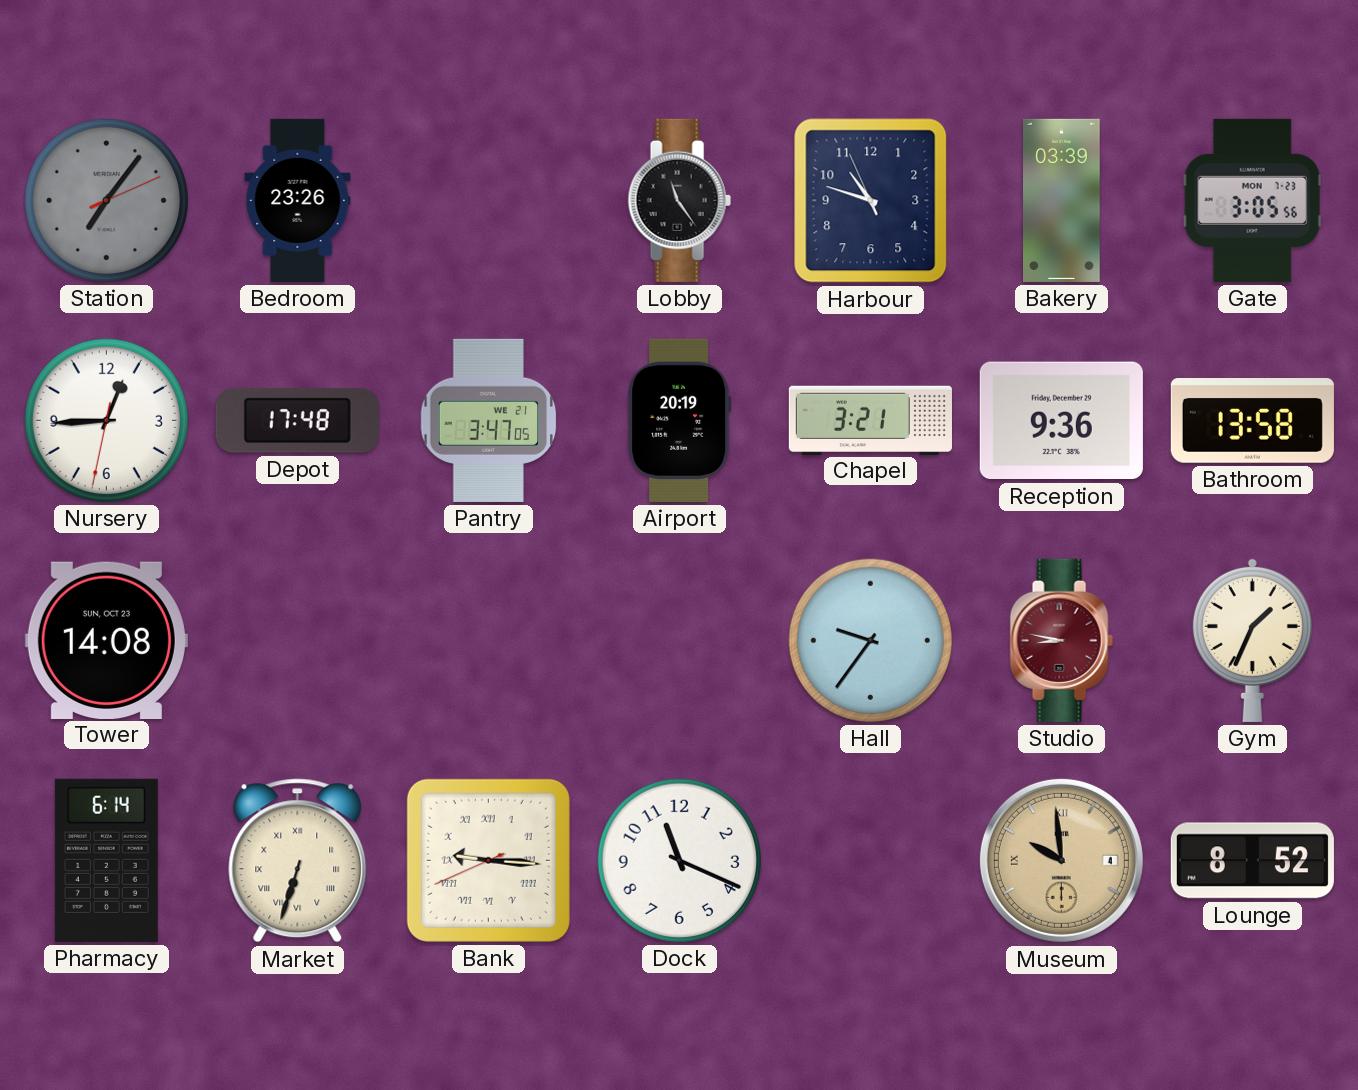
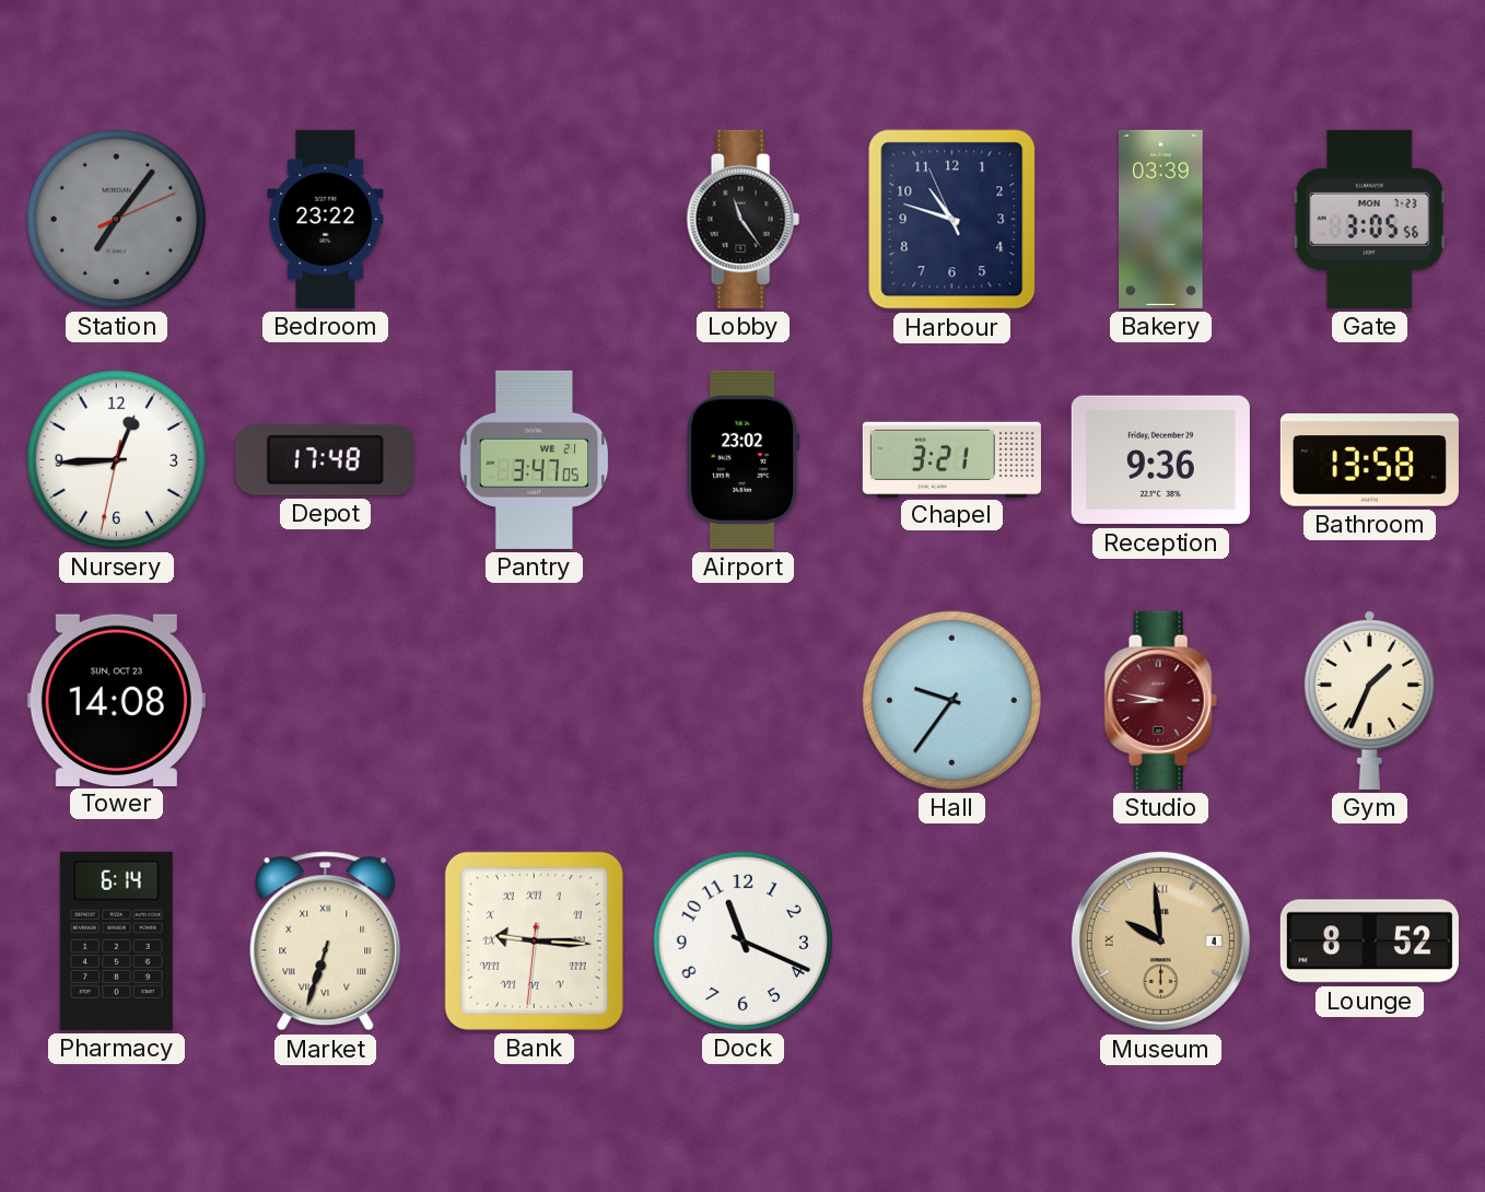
Bedroom: 23:26 -> 23:22
Airport: 20:19 -> 23:02
Bank: 9:15:41 -> 9:15:31
